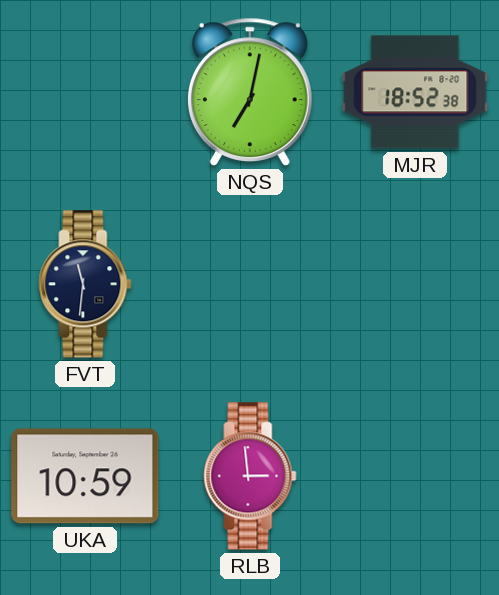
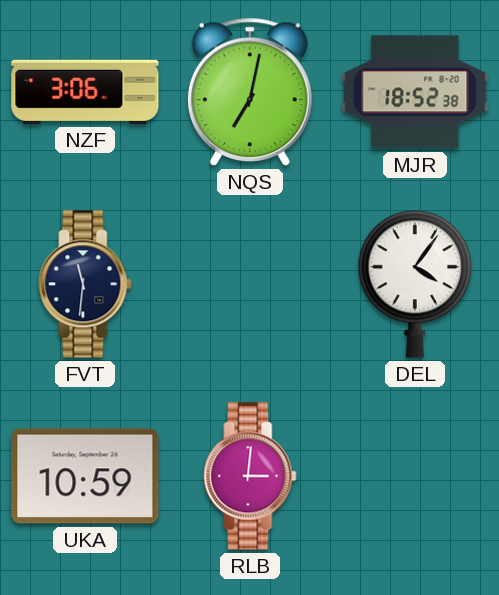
NZF: none -> 3:06
DEL: none -> 4:06
RLB: 2:59 -> 3:01
